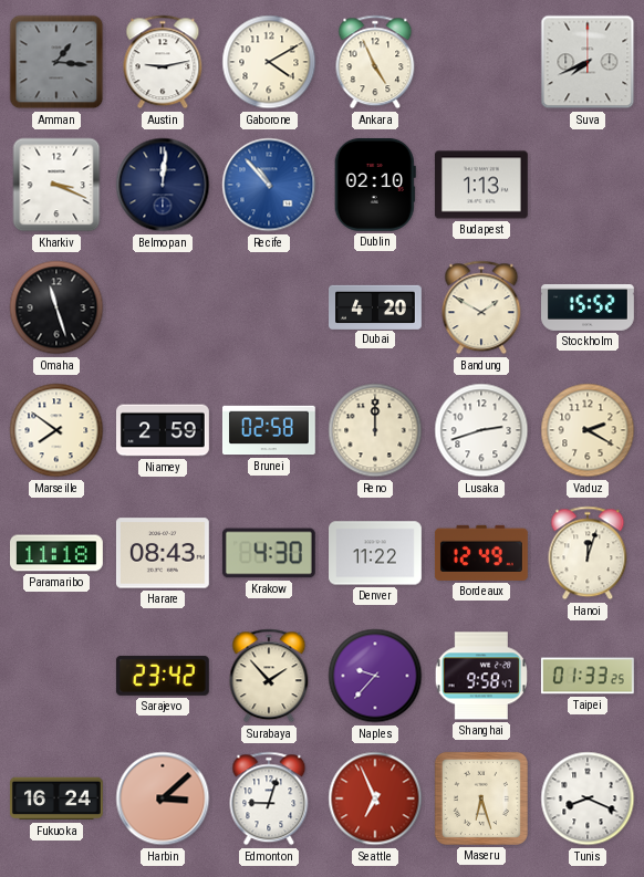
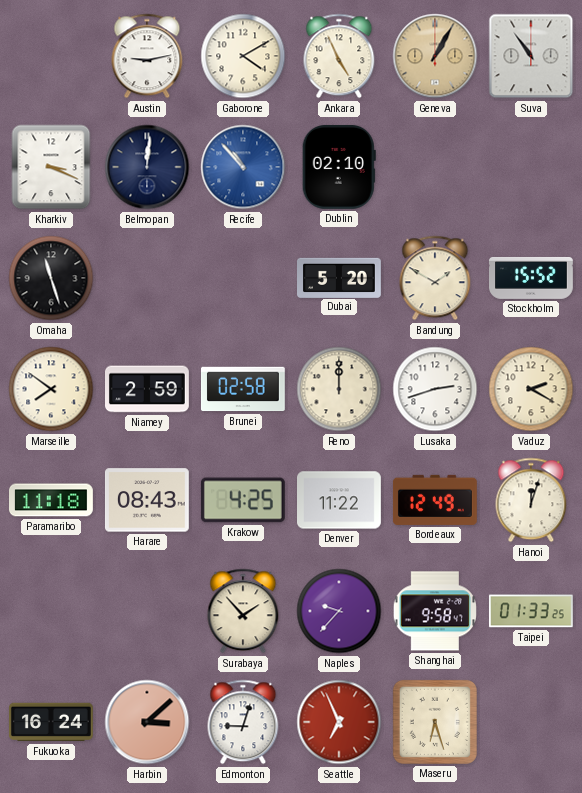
Amman: 1:16 -> none
Geneva: none -> 1:05
Suva: 7:41 -> 10:54
Budapest: 1:13 -> none
Dubai: 4:20 -> 5:20
Krakow: 4:30 -> 4:25
Sarajevo: 23:42 -> none
Tunis: 8:19 -> none
